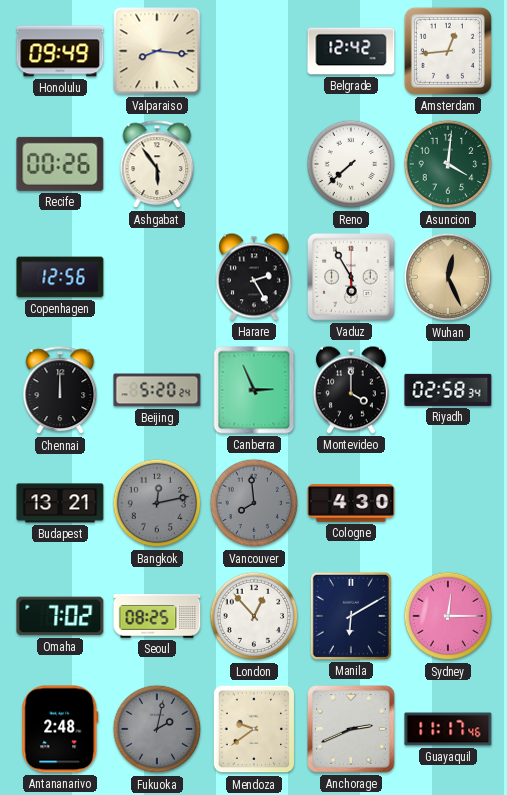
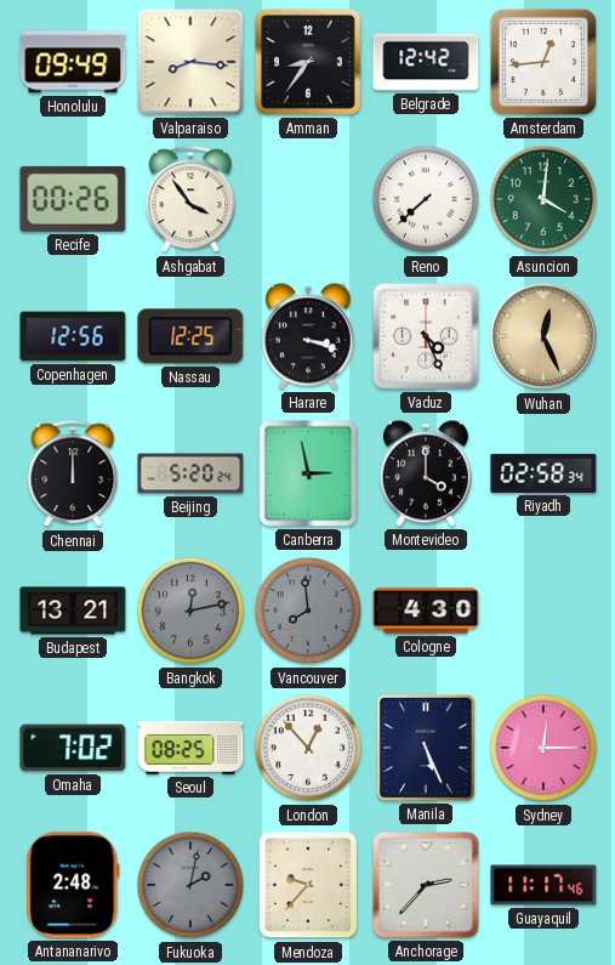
Amman: none -> 8:36
Ashgabat: 5:54 -> 3:54
Nassau: none -> 12:25
Harare: 2:25 -> 3:18
Vaduz: 5:55 -> 4:26
Canberra: 2:56 -> 2:58
Manila: 6:10 -> 5:26
Mendoza: 9:39 -> 9:37
Anchorage: 2:41 -> 2:37
